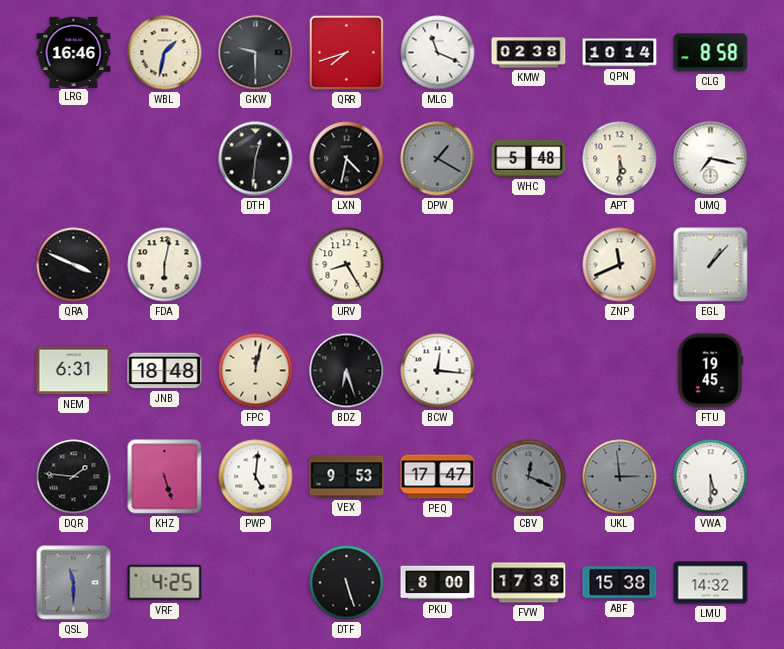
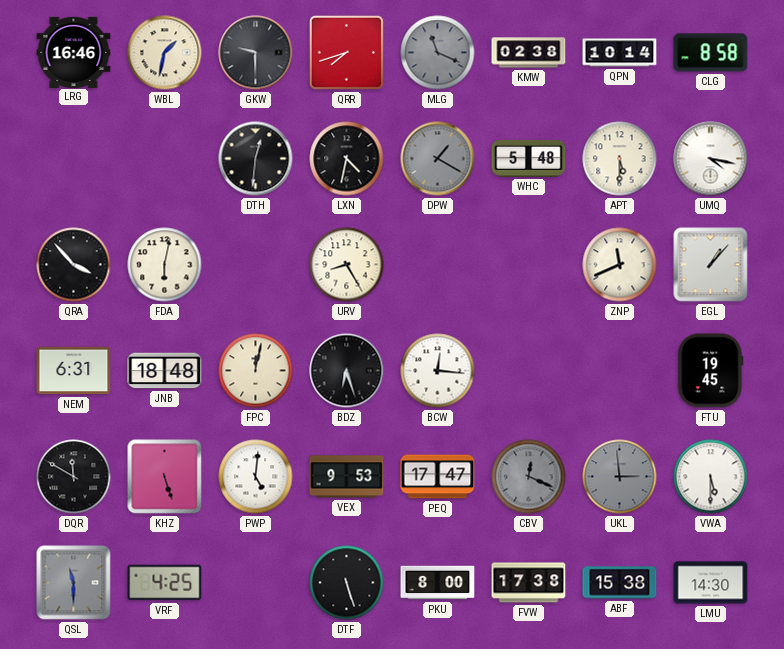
MLG dial: white -> grey
UMQ: 7:17 -> 4:17
QRA: 3:49 -> 3:53
DQR: 1:46 -> 11:50
LMU: 14:32 -> 14:30
